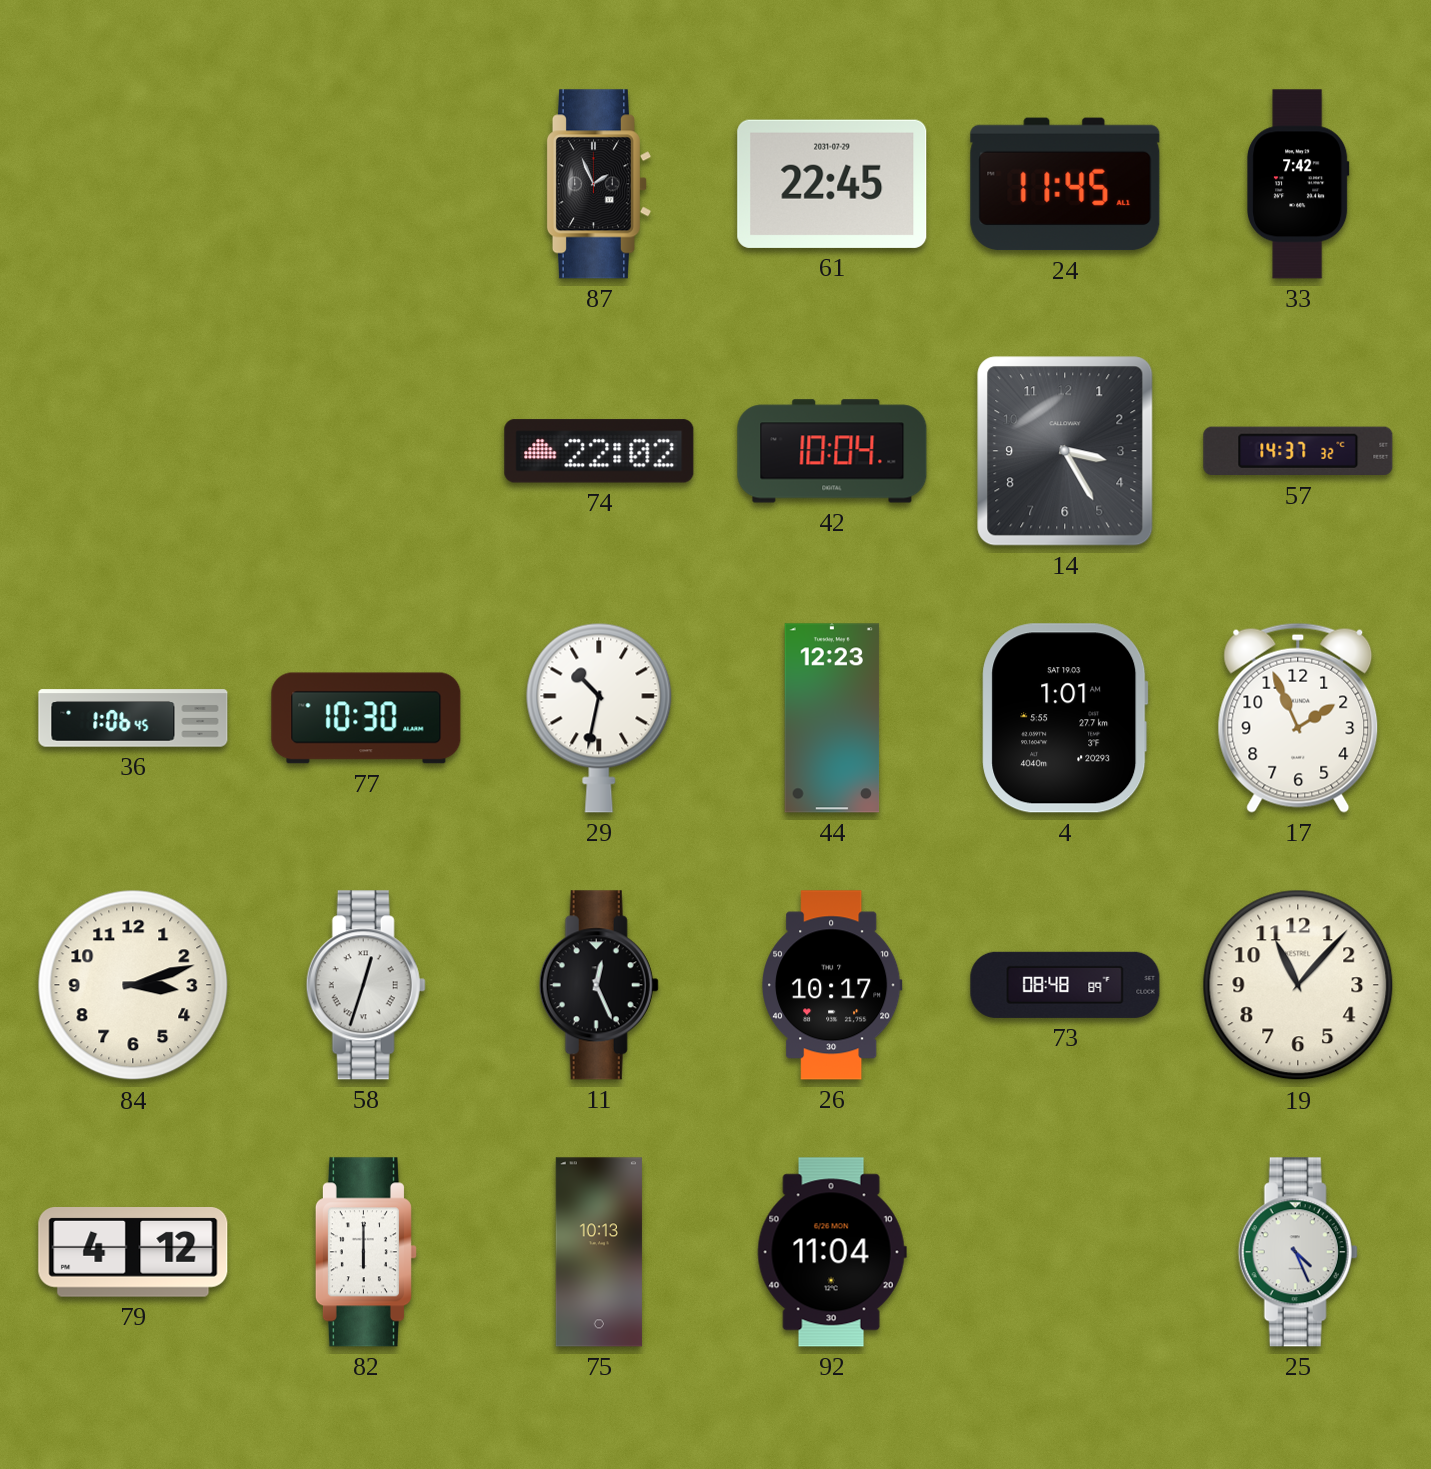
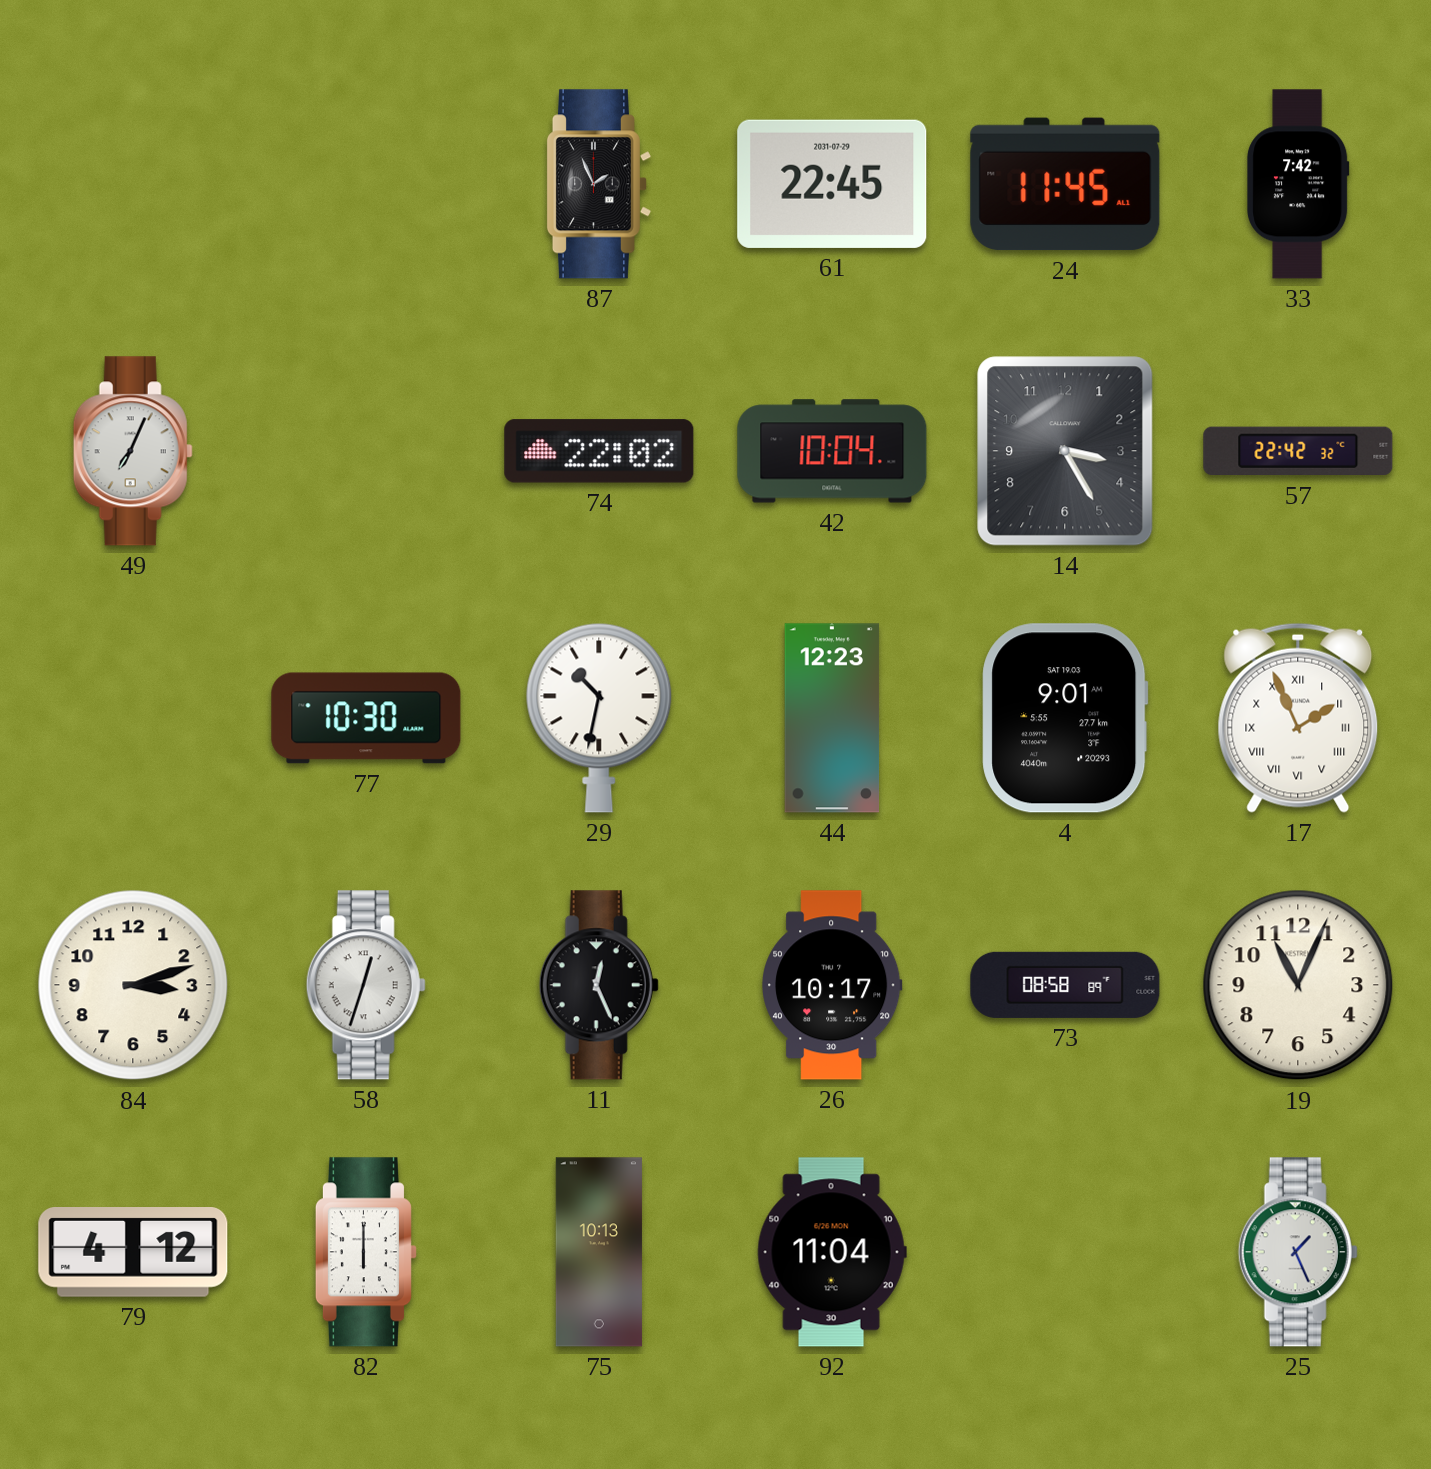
49: none -> 7:04
57: 14:37 -> 22:42
36: 1:06 -> none
4: 1:01 -> 9:01
17 numerals: Arabic -> Roman
73: 08:48 -> 08:58
19: 11:07 -> 11:04
25: 4:26 -> 1:26
